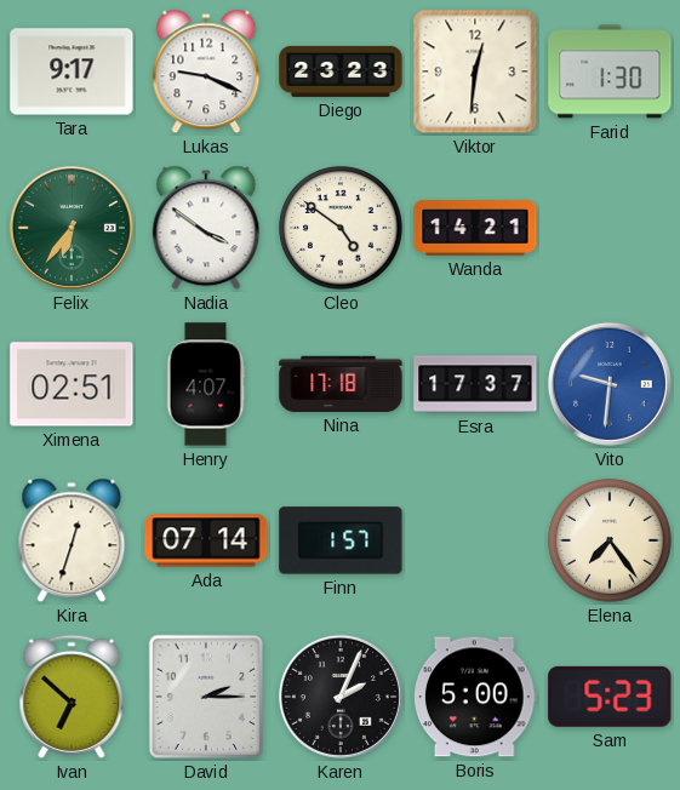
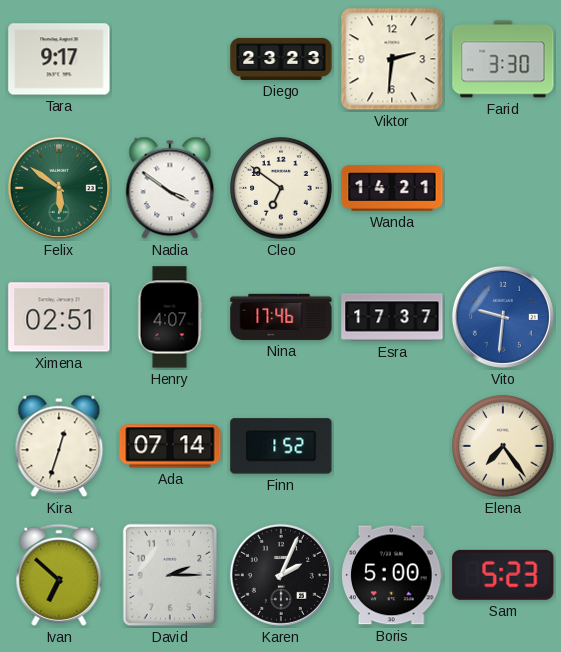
Lukas: 9:19 -> none
Viktor: 12:31 -> 2:31
Farid: 1:30 -> 3:30
Felix: 6:36 -> 5:51
Cleo: 4:51 -> 6:51
Nina: 17:18 -> 17:46
Finn: 1:57 -> 1:52
